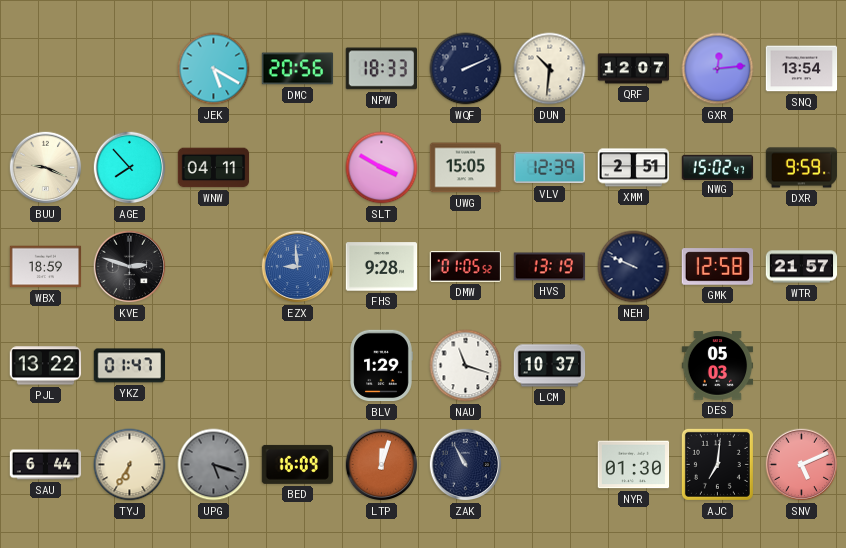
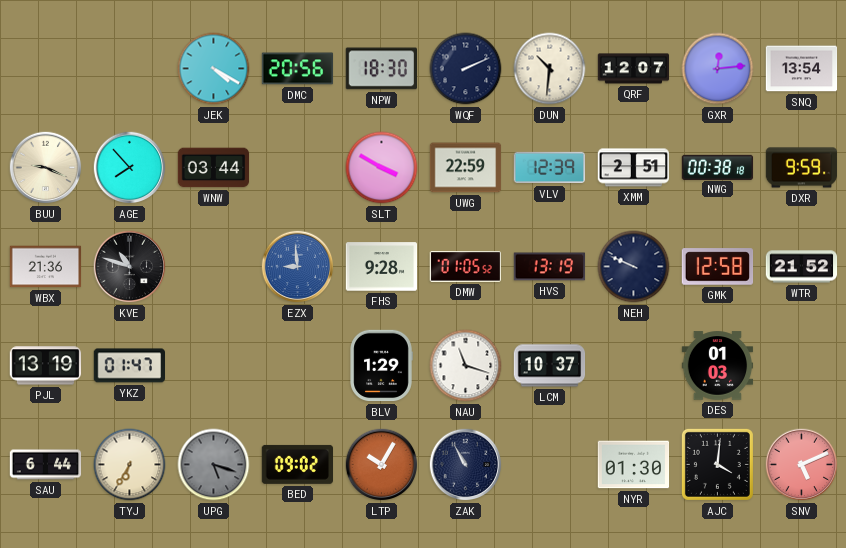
JEK: 5:20 -> 4:20
NPW: 18:33 -> 18:30
WNW: 04:11 -> 03:44
UWG: 15:05 -> 22:59
NWG: 15:02 -> 00:38
WBX: 18:59 -> 21:36
KVE: 2:48 -> 10:48
WTR: 21:57 -> 21:52
PJL: 13:22 -> 13:19
DES: 05:03 -> 01:03
BED: 16:09 -> 09:02
LTP: 12:03 -> 10:05
AJC: 7:01 -> 4:01
